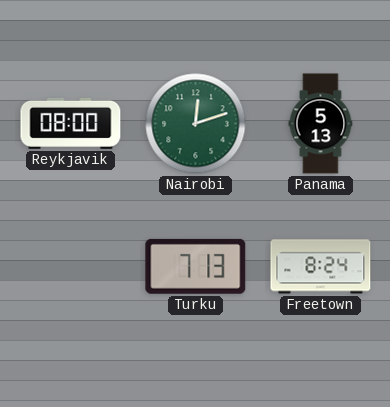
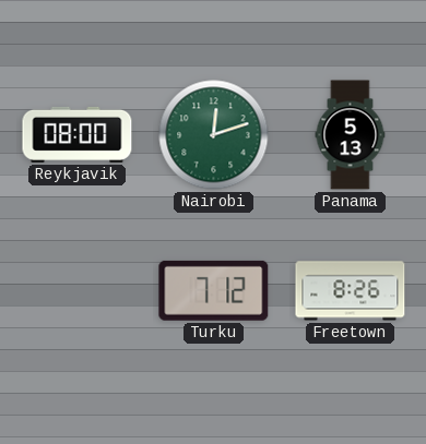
Turku: 7:13 -> 7:12
Freetown: 8:24 -> 8:26
